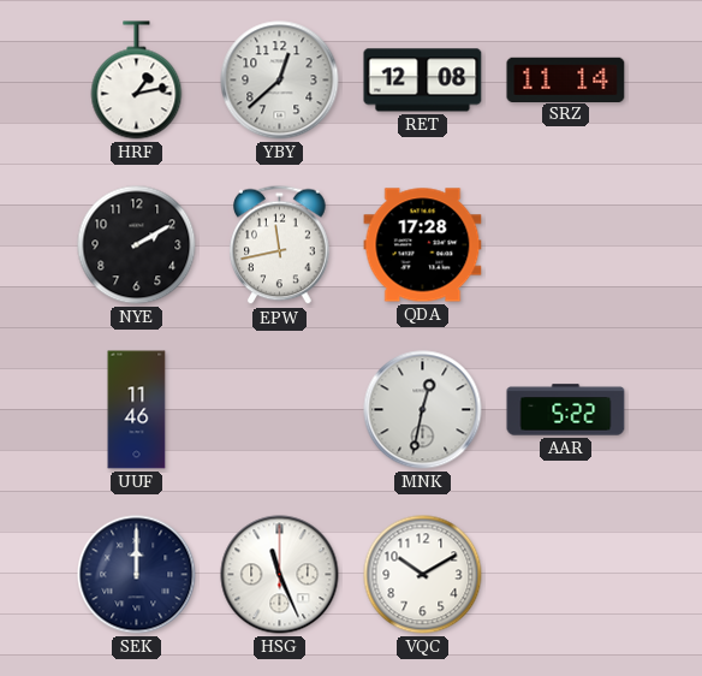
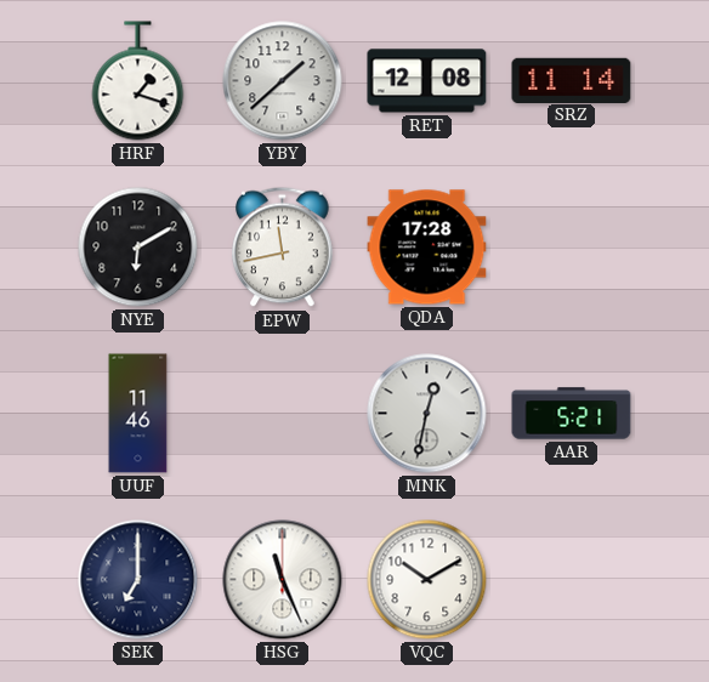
HRF: 1:13 -> 1:18
YBY: 12:38 -> 1:38
NYE: 2:10 -> 6:10
AAR: 5:22 -> 5:21
SEK: 12:00 -> 7:00
